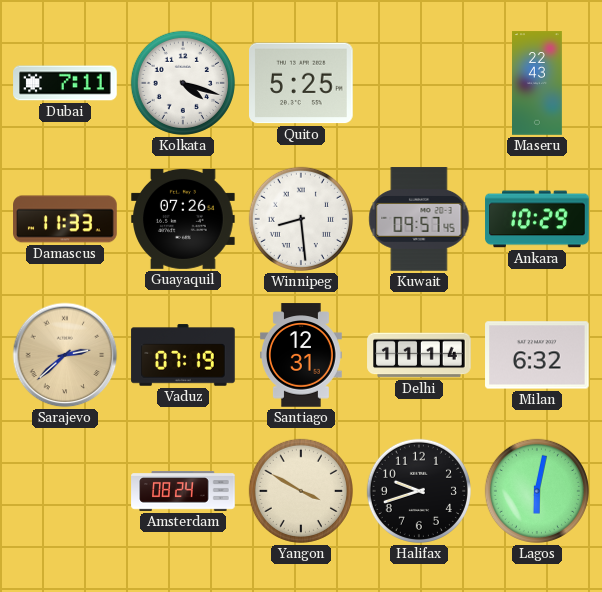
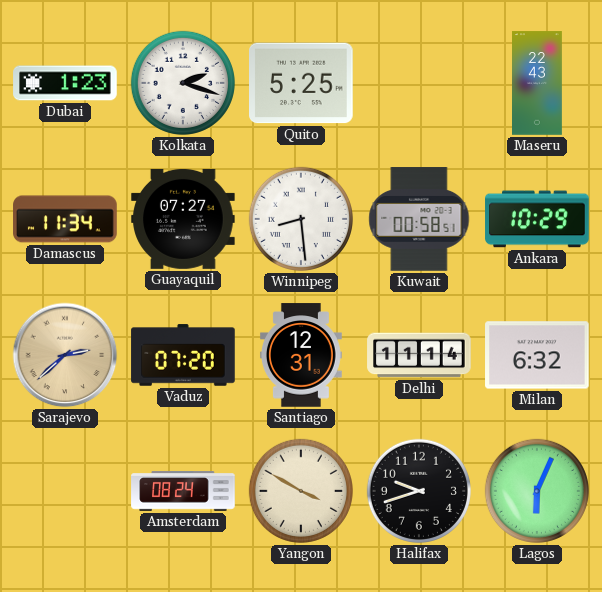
Dubai: 7:11 -> 1:23
Kolkata: 4:18 -> 2:18
Damascus: 11:33 -> 11:34
Guayaquil: 07:26 -> 07:27
Kuwait: 09:57 -> 00:58
Vaduz: 07:19 -> 07:20
Lagos: 6:02 -> 6:04
